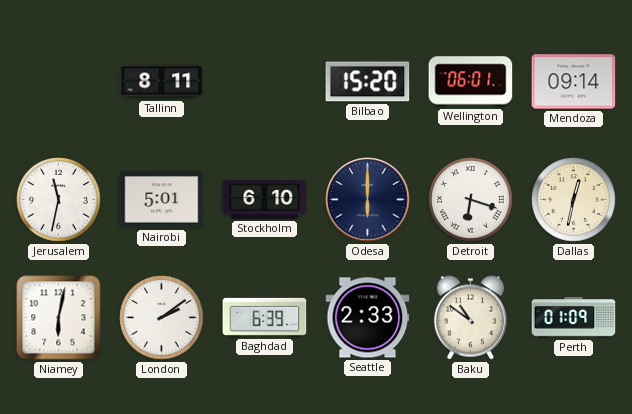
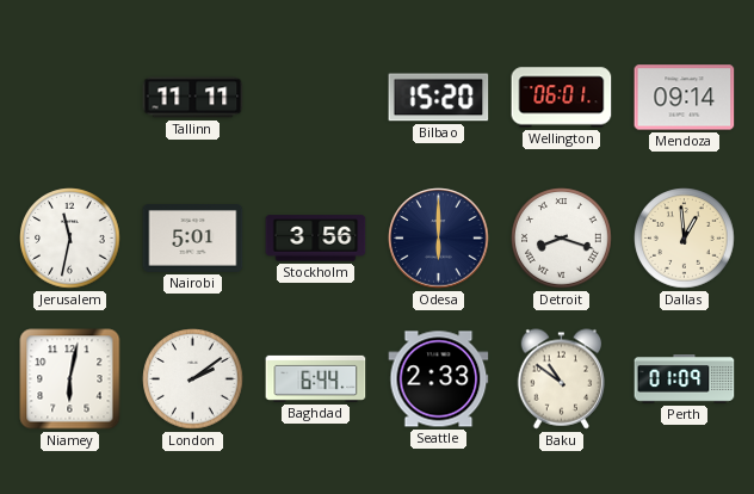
Tallinn: 8:11 -> 11:11
Stockholm: 6:10 -> 3:56
Detroit: 6:18 -> 8:18
Dallas: 12:32 -> 12:59
Baghdad: 6:39 -> 6:44
